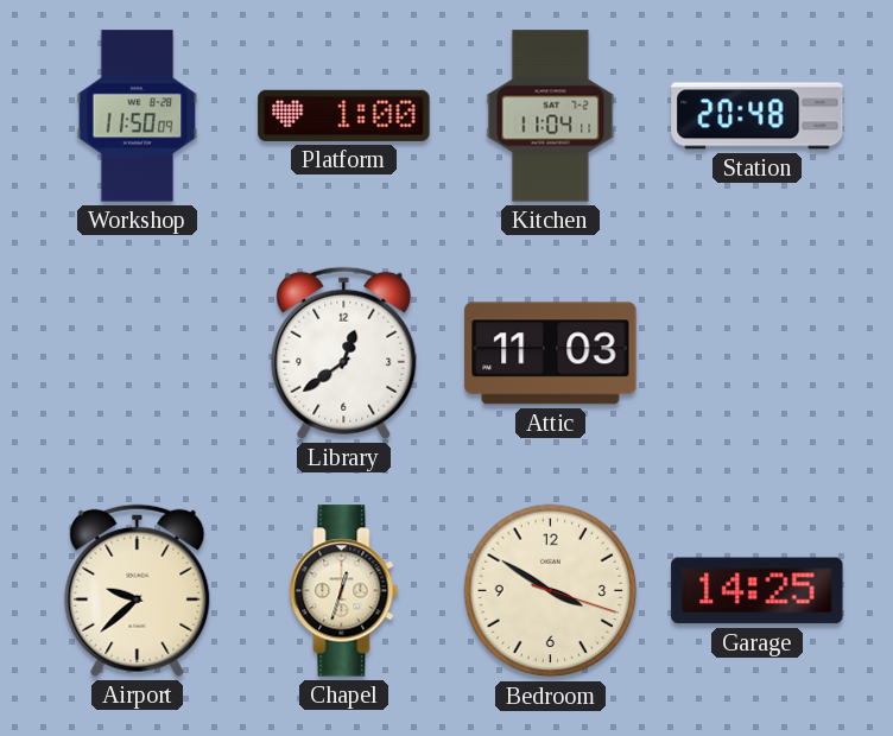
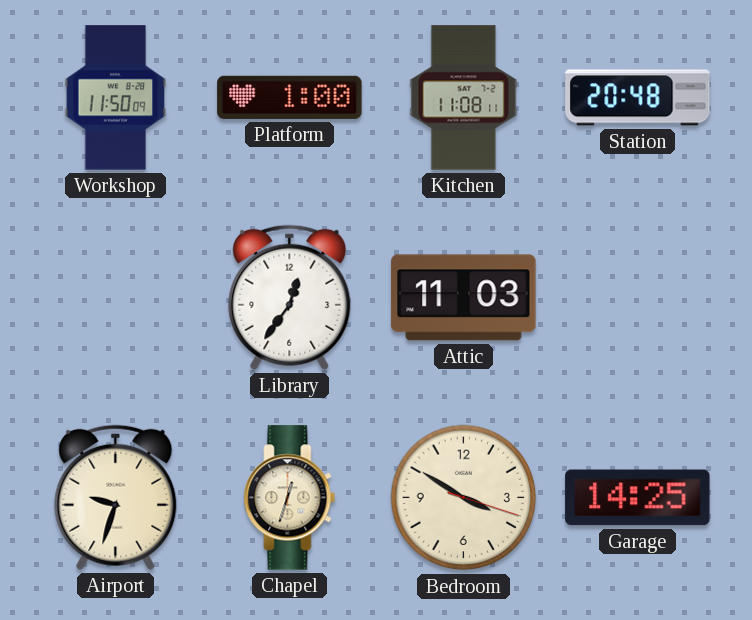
Kitchen: 11:04 -> 11:08
Library: 12:39 -> 12:36
Airport: 9:38 -> 9:33
